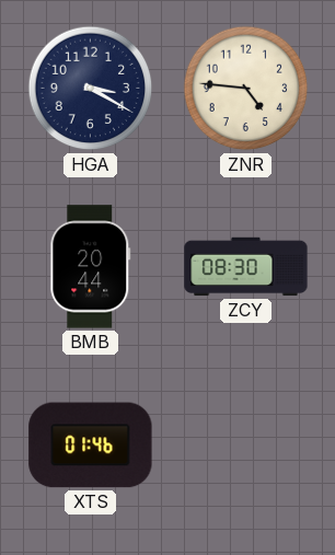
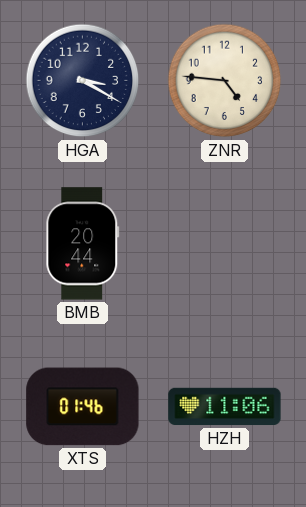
ZCY: 08:30 -> none
HZH: none -> 11:06
